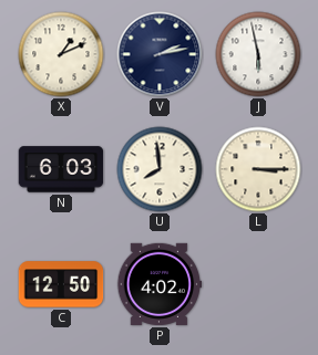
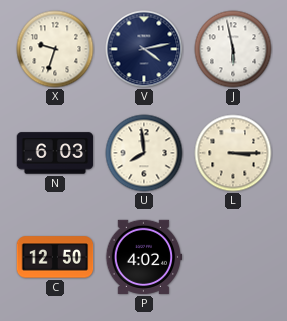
X: 1:11 -> 9:33
V: 2:13 -> 4:13
